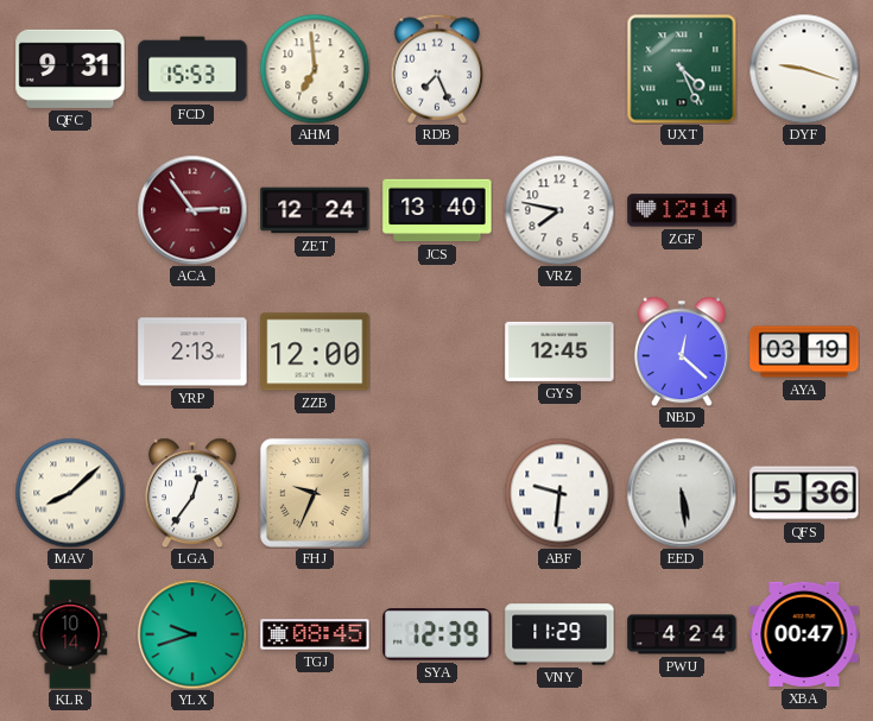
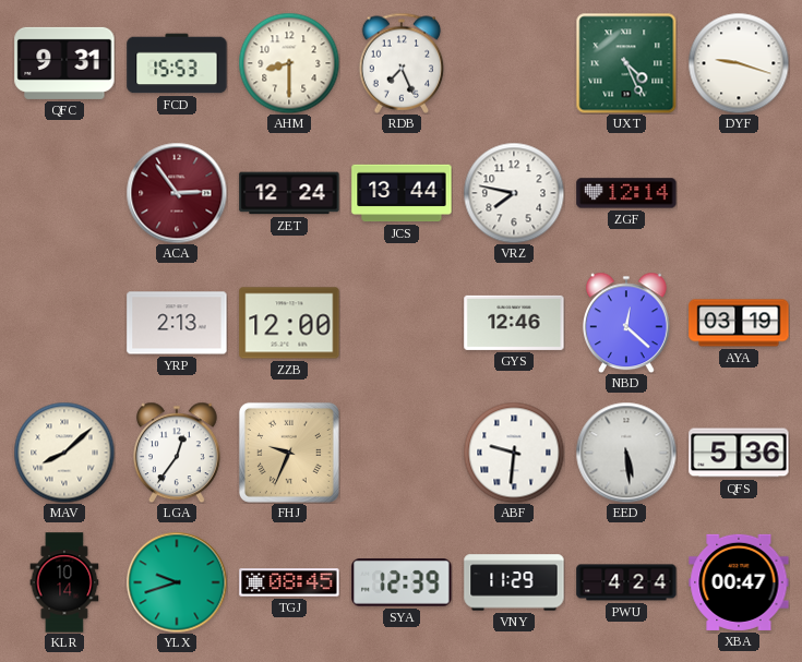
AHM: 6:59 -> 8:30
JCS: 13:40 -> 13:44
GYS: 12:45 -> 12:46
